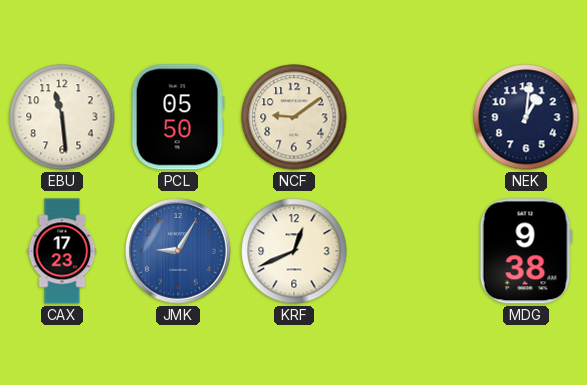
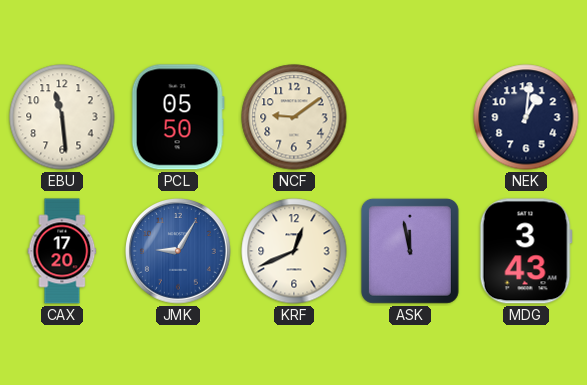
CAX: 17:23 -> 17:20
ASK: none -> 11:58
MDG: 9:38 -> 3:43
